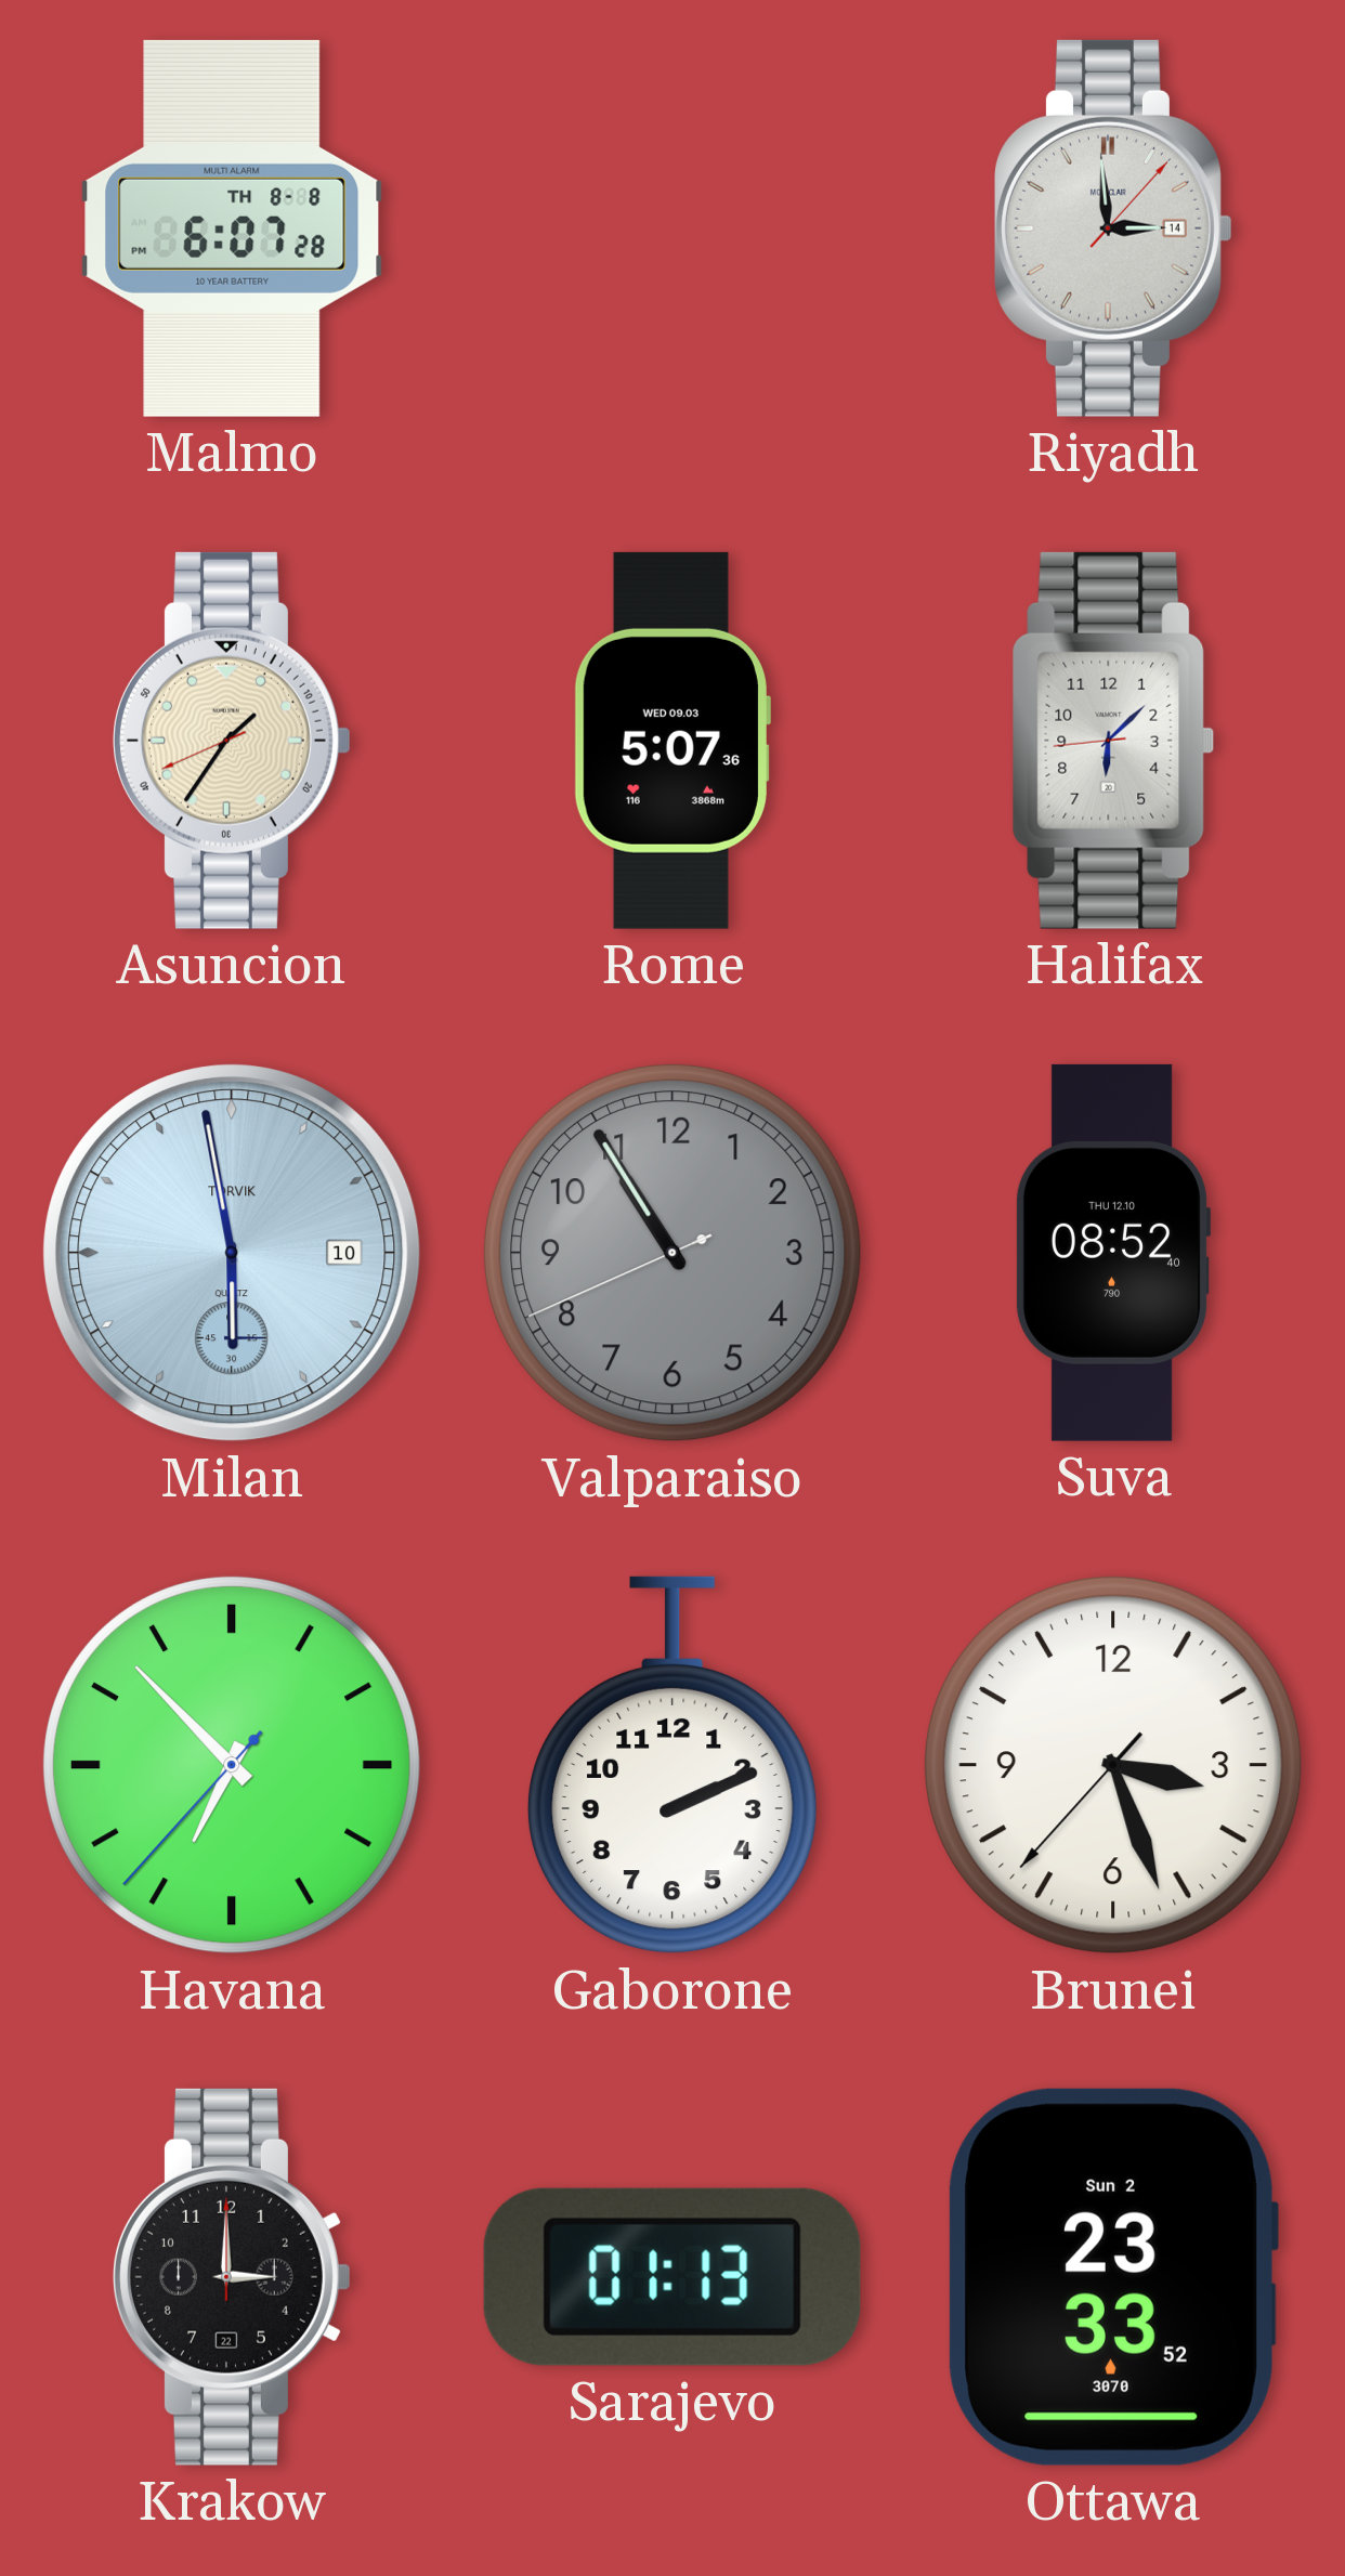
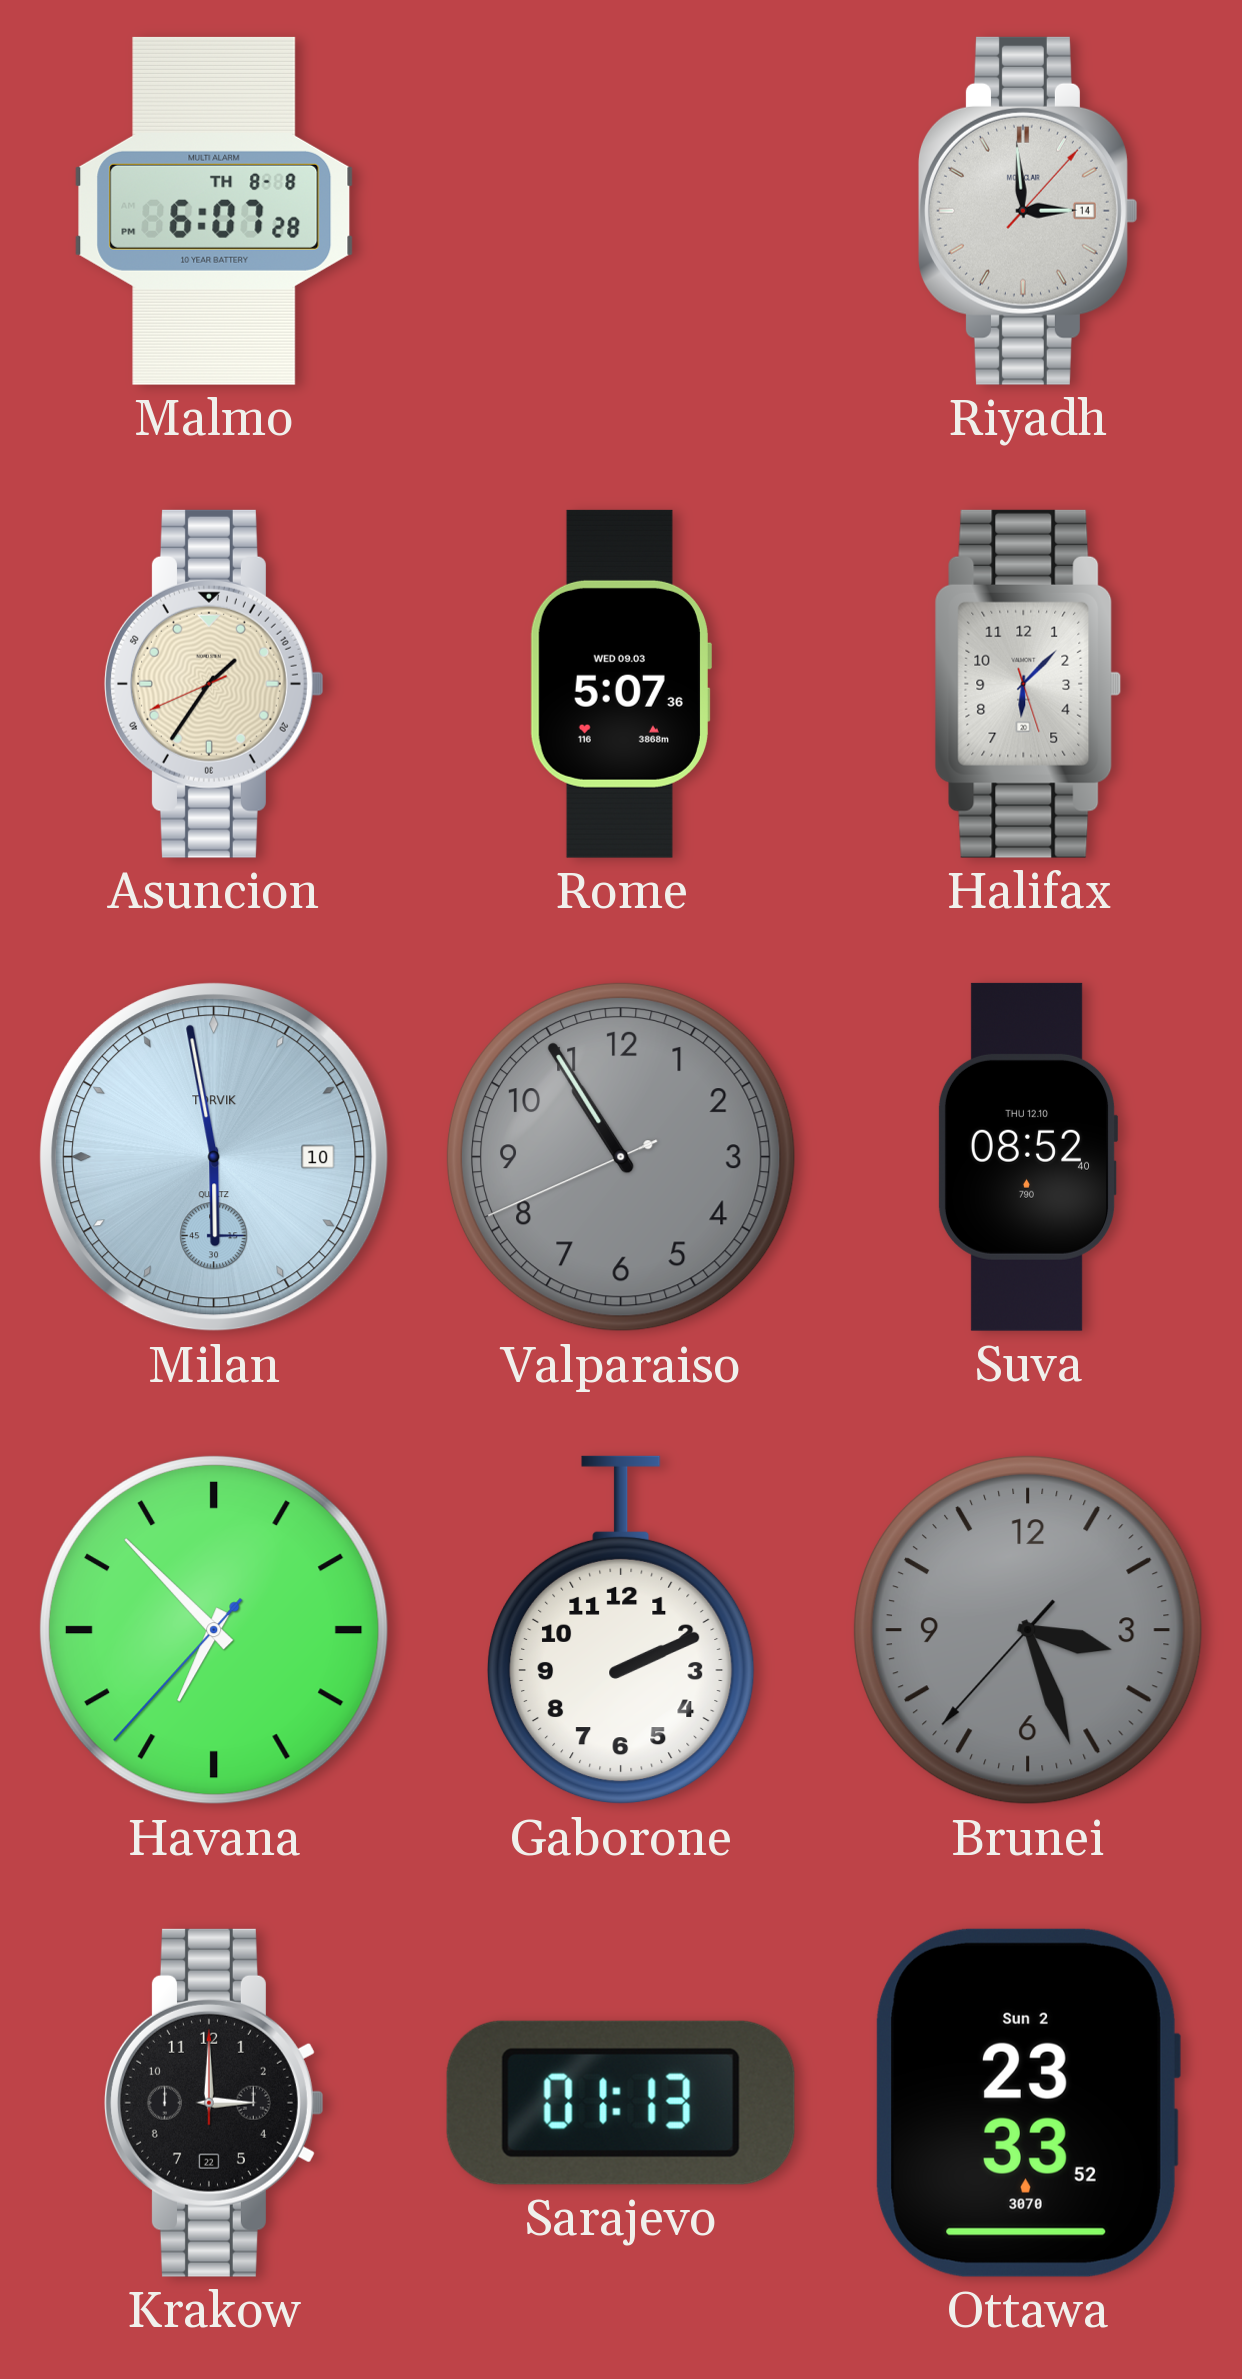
Halifax: 6:07:44 -> 6:07:27
Brunei dial: white -> grey
